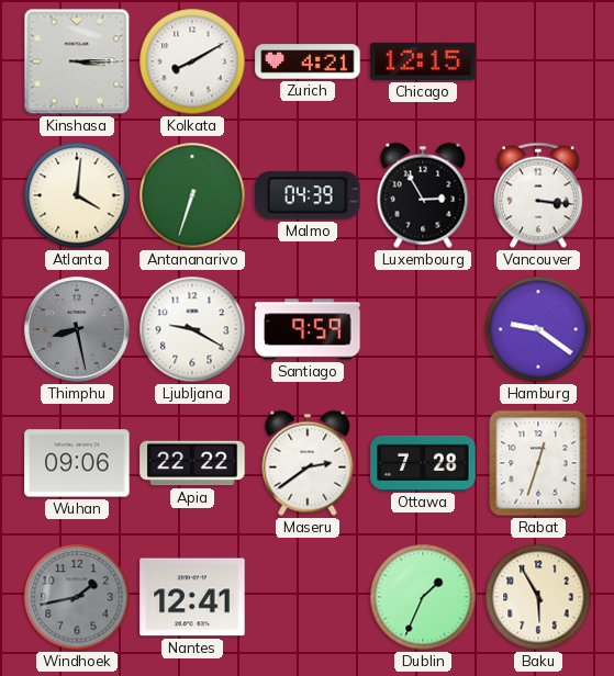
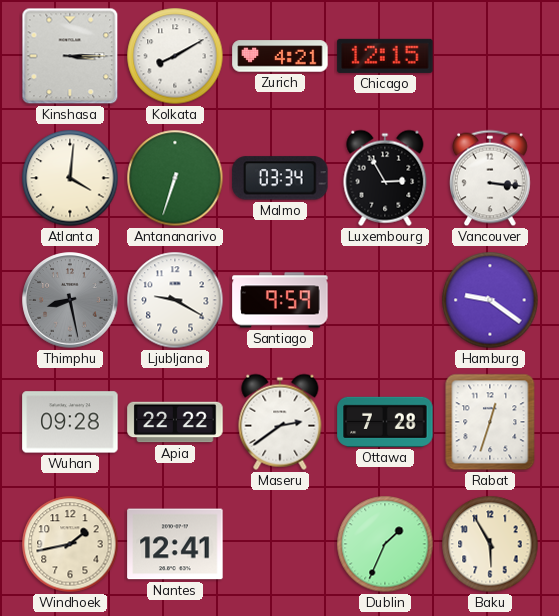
Malmo: 04:39 -> 03:34
Wuhan: 09:06 -> 09:28
Windhoek dial: grey -> cream
